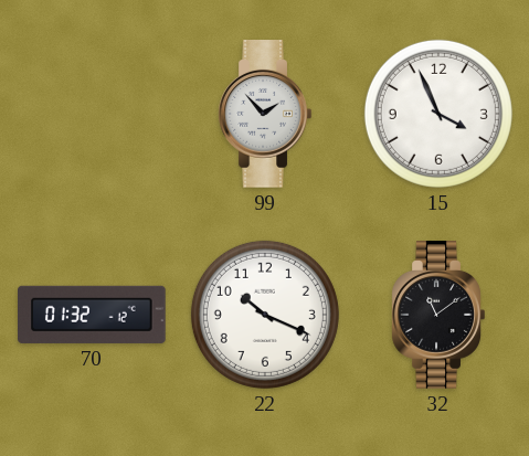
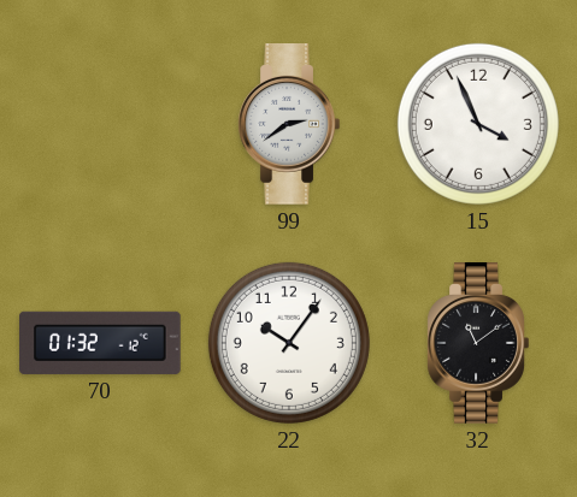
99: 1:53 -> 2:39
22: 10:19 -> 10:06
